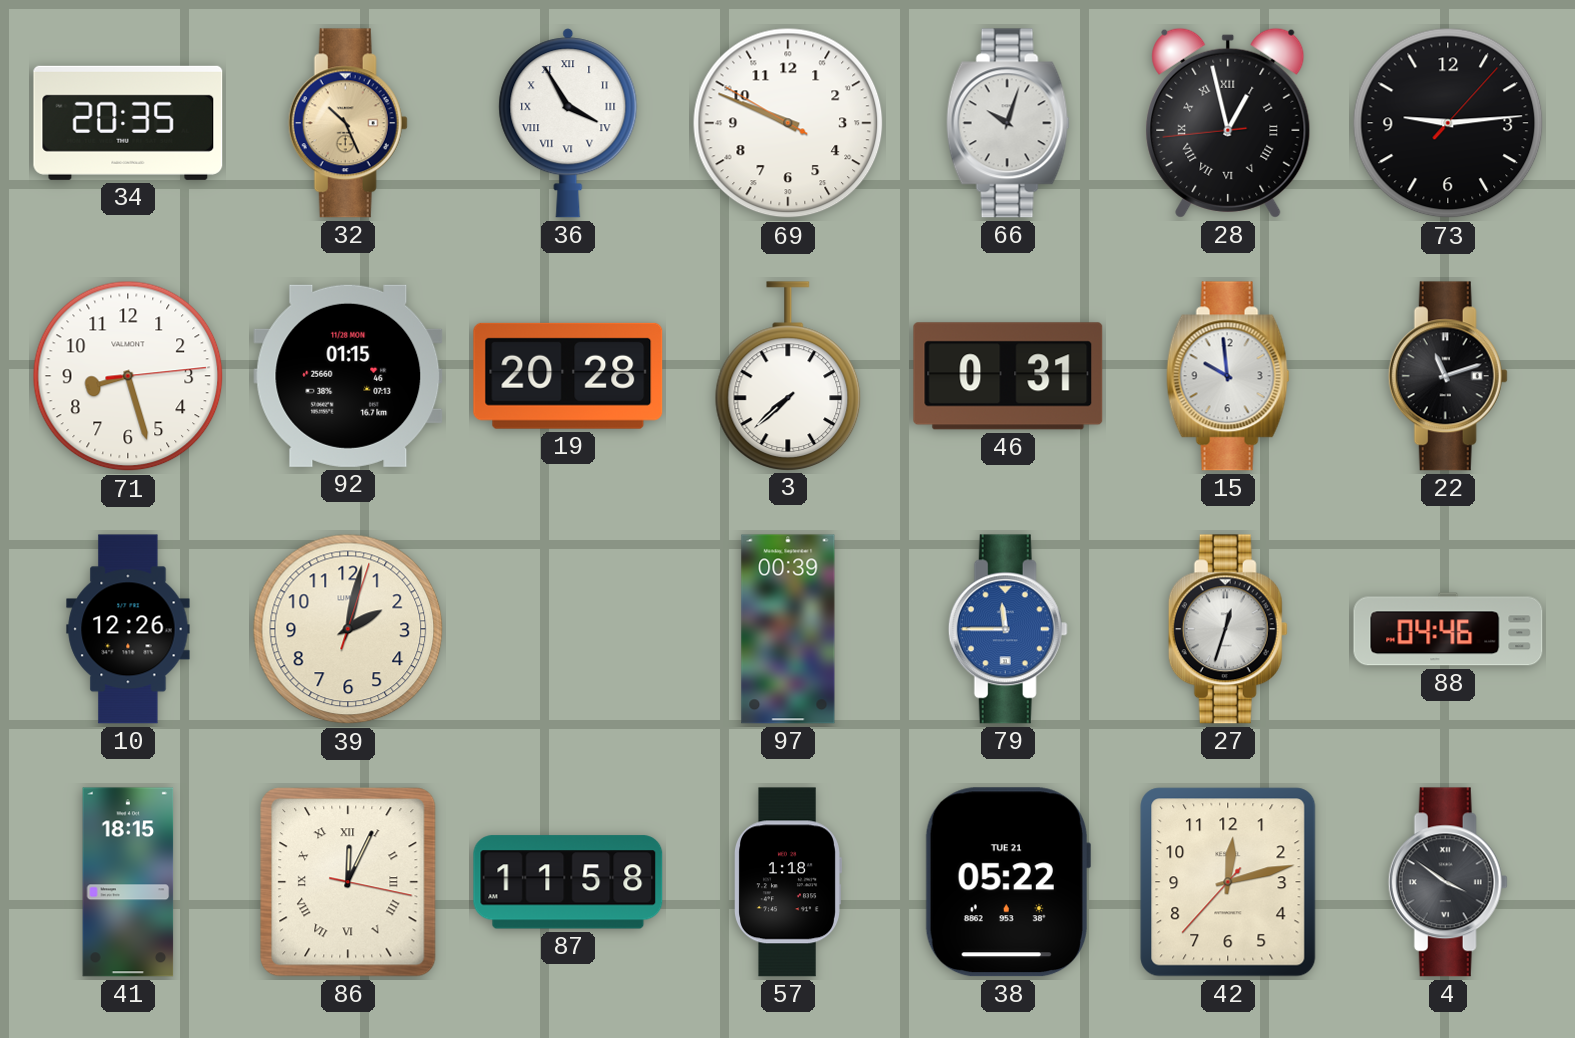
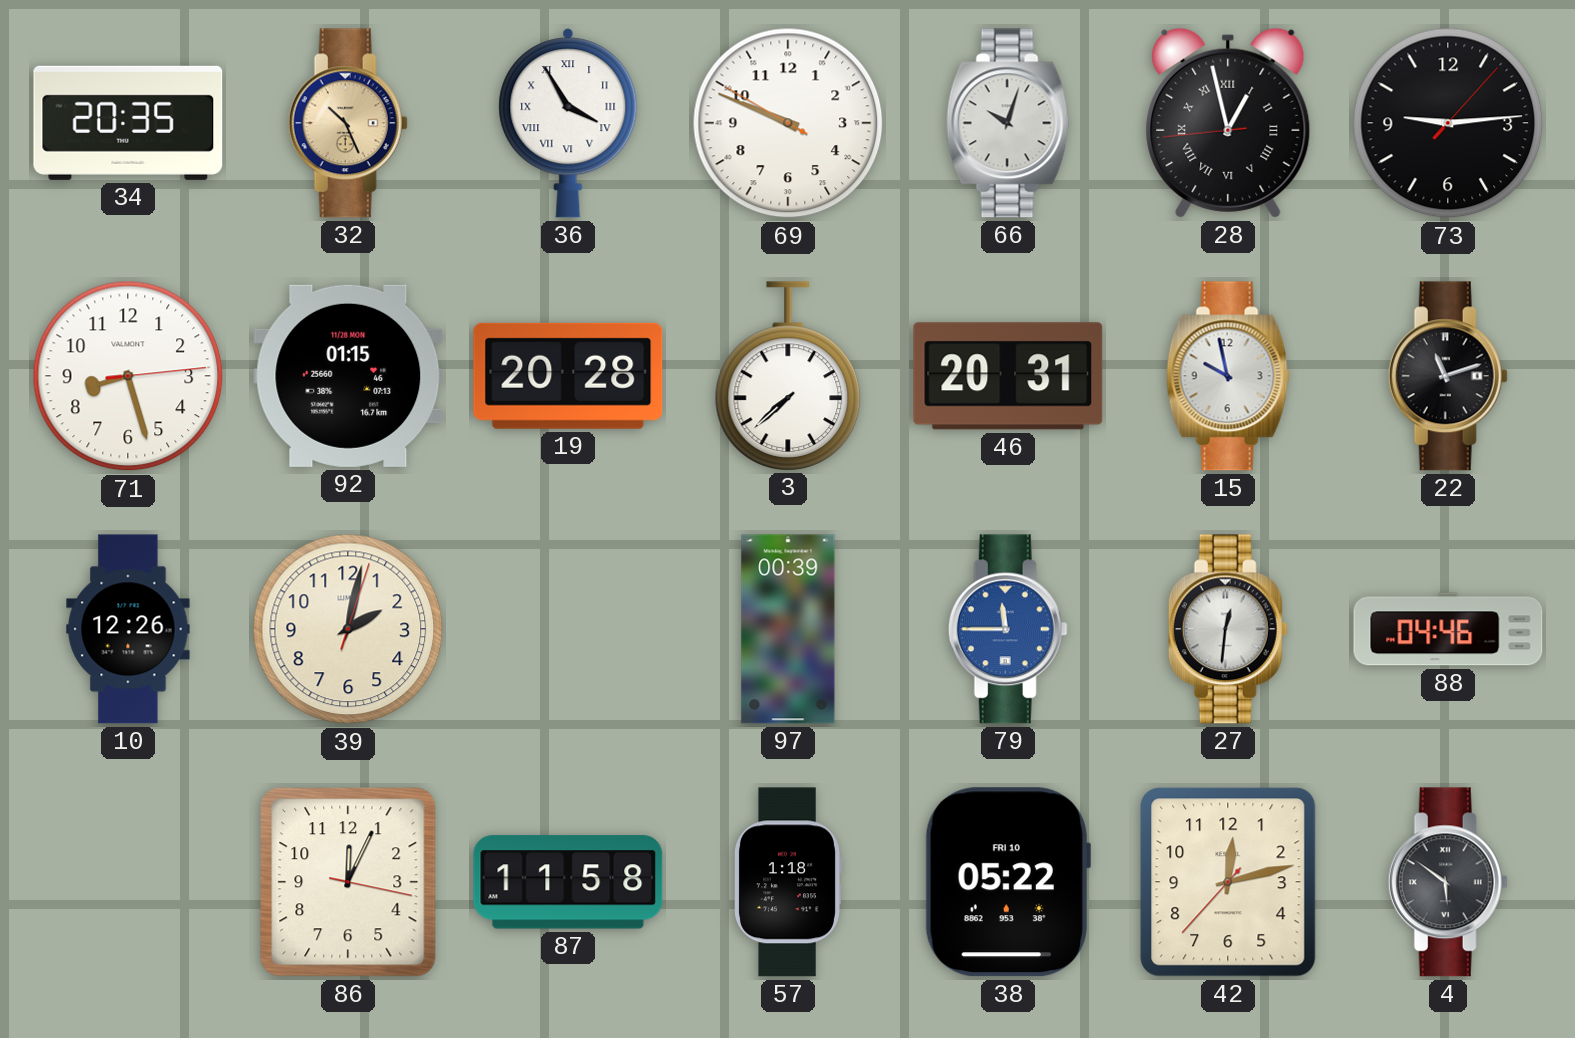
46: 0:31 -> 20:31
15: 9:59 -> 9:58
27: 12:33 -> 12:31
41: 18:15 -> none
86 numerals: Roman -> Arabic
38 date: TUE 21 -> FRI 10
4: 3:51 -> 5:51
